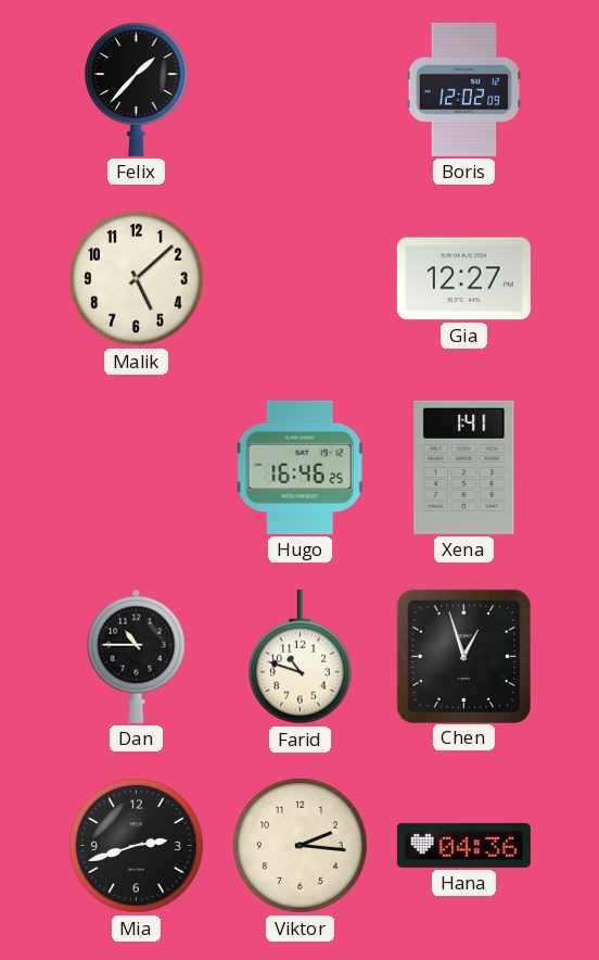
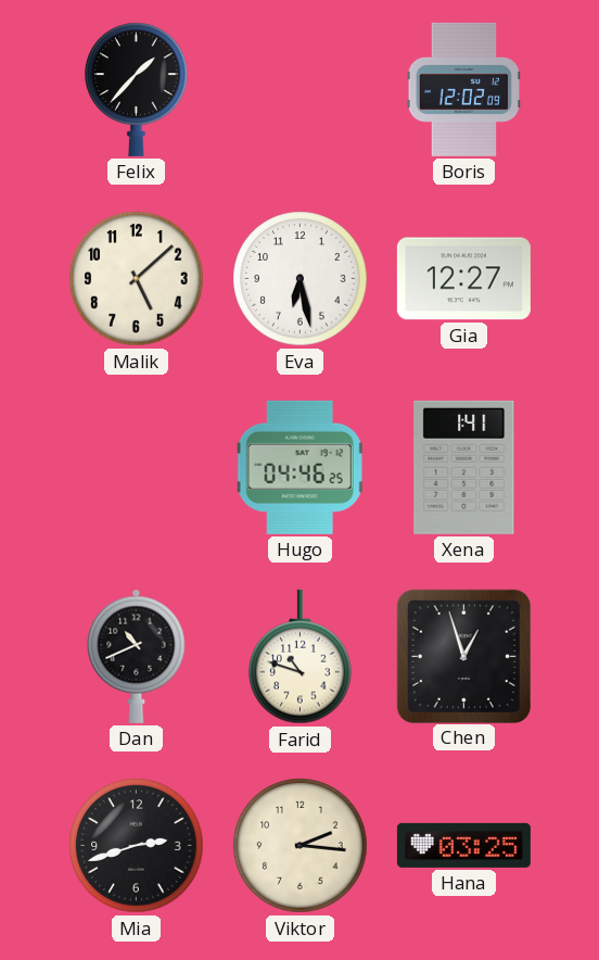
Eva: none -> 6:28
Hugo: 16:46 -> 04:46
Dan: 10:45 -> 10:41
Hana: 04:36 -> 03:25
